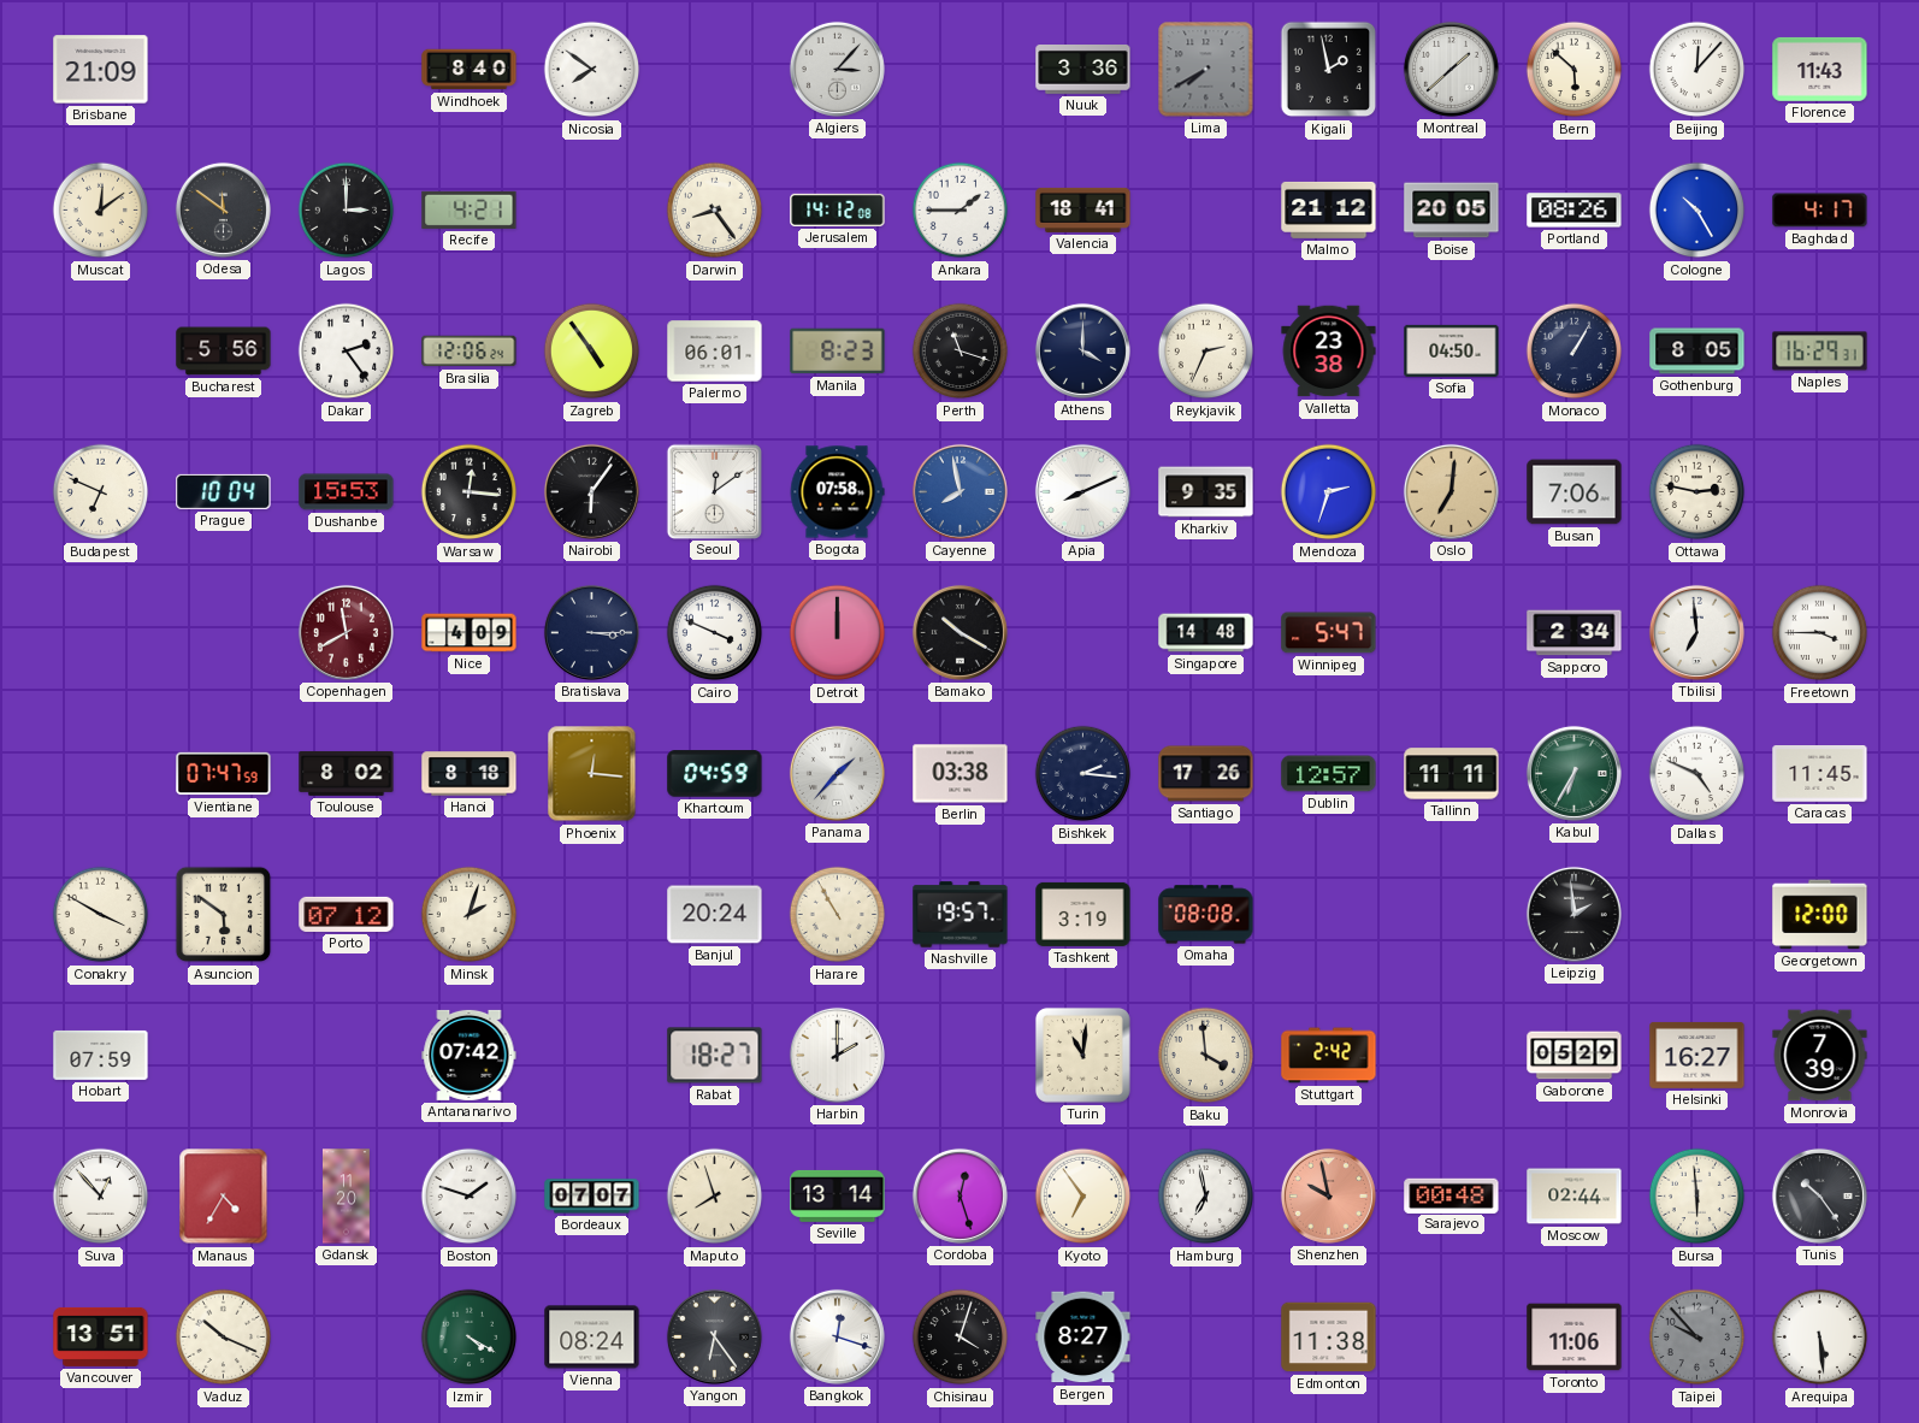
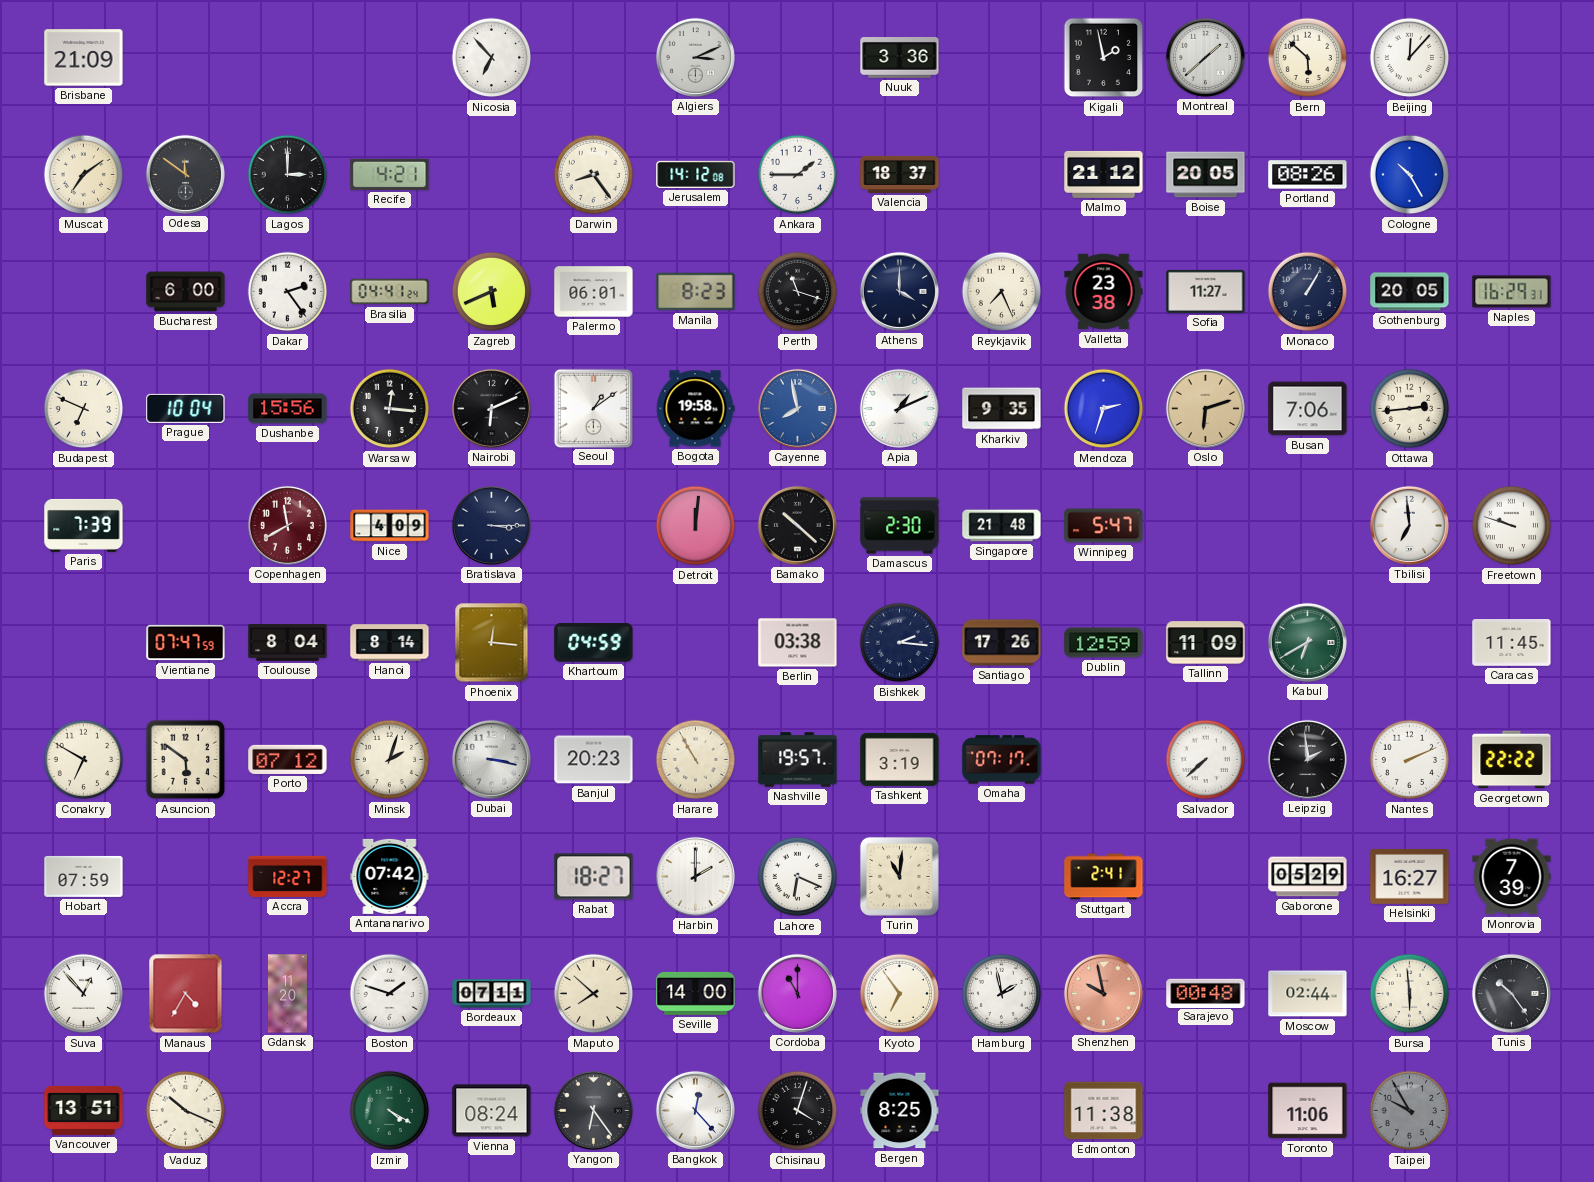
Windhoek: 8:40 -> none
Nicosia: 7:51 -> 6:53
Algiers: 3:07 -> 3:11
Lima: 7:40 -> none
Florence: 11:43 -> none
Muscat: 12:09 -> 7:09
Valencia: 18:41 -> 18:37
Baghdad: 4:17 -> none
Bucharest: 5:56 -> 6:00
Brasilia: 12:06 -> 04:41
Zagreb: 4:54 -> 5:41
Reykjavik: 2:34 -> 7:26
Sofia: 04:50 -> 11:27
Gothenburg: 8:05 -> 20:05
Dushanbe: 15:53 -> 15:56
Nairobi: 6:06 -> 6:11
Seoul: 12:09 -> 1:09
Bogota: 07:58 -> 19:58
Apia: 8:11 -> 1:11
Oslo: 7:01 -> 6:12
Ottawa: 2:47 -> 2:44
Paris: none -> 7:39
Cairo: 3:49 -> none
Detroit: 12:00 -> 12:01
Bamako: 10:20 -> 10:22
Damascus: none -> 2:30
Singapore: 14:48 -> 21:48
Sapporo: 2:34 -> none
Freetown: 3:45 -> 9:48
Toulouse: 8:02 -> 8:04
Hanoi: 8:18 -> 8:14
Panama: 1:37 -> none
Dublin: 12:57 -> 12:59
Tallinn: 11:11 -> 11:09
Kabul: 6:35 -> 6:40
Dallas: 4:49 -> none
Conakry: 3:50 -> 6:50
Dubai: none -> 3:17
Banjul: 20:24 -> 20:23
Omaha: 08:08 -> 07:17
Salvador: none -> 7:38
Nantes: none -> 2:11
Georgetown: 12:00 -> 22:22
Accra: none -> 12:27
Lahore: none -> 6:19
Baku: 3:59 -> none
Stuttgart: 2:42 -> 2:41
Bordeaux: 07:07 -> 07:11
Maputo: 7:57 -> 7:52
Seville: 13:14 -> 14:00
Cordoba: 12:27 -> 11:00
Hamburg: 6:58 -> 1:58
Bangkok: 12:18 -> 12:23
Bergen: 8:27 -> 8:25
Taipei: 9:53 -> 9:55
Arequipa: 5:29 -> none
